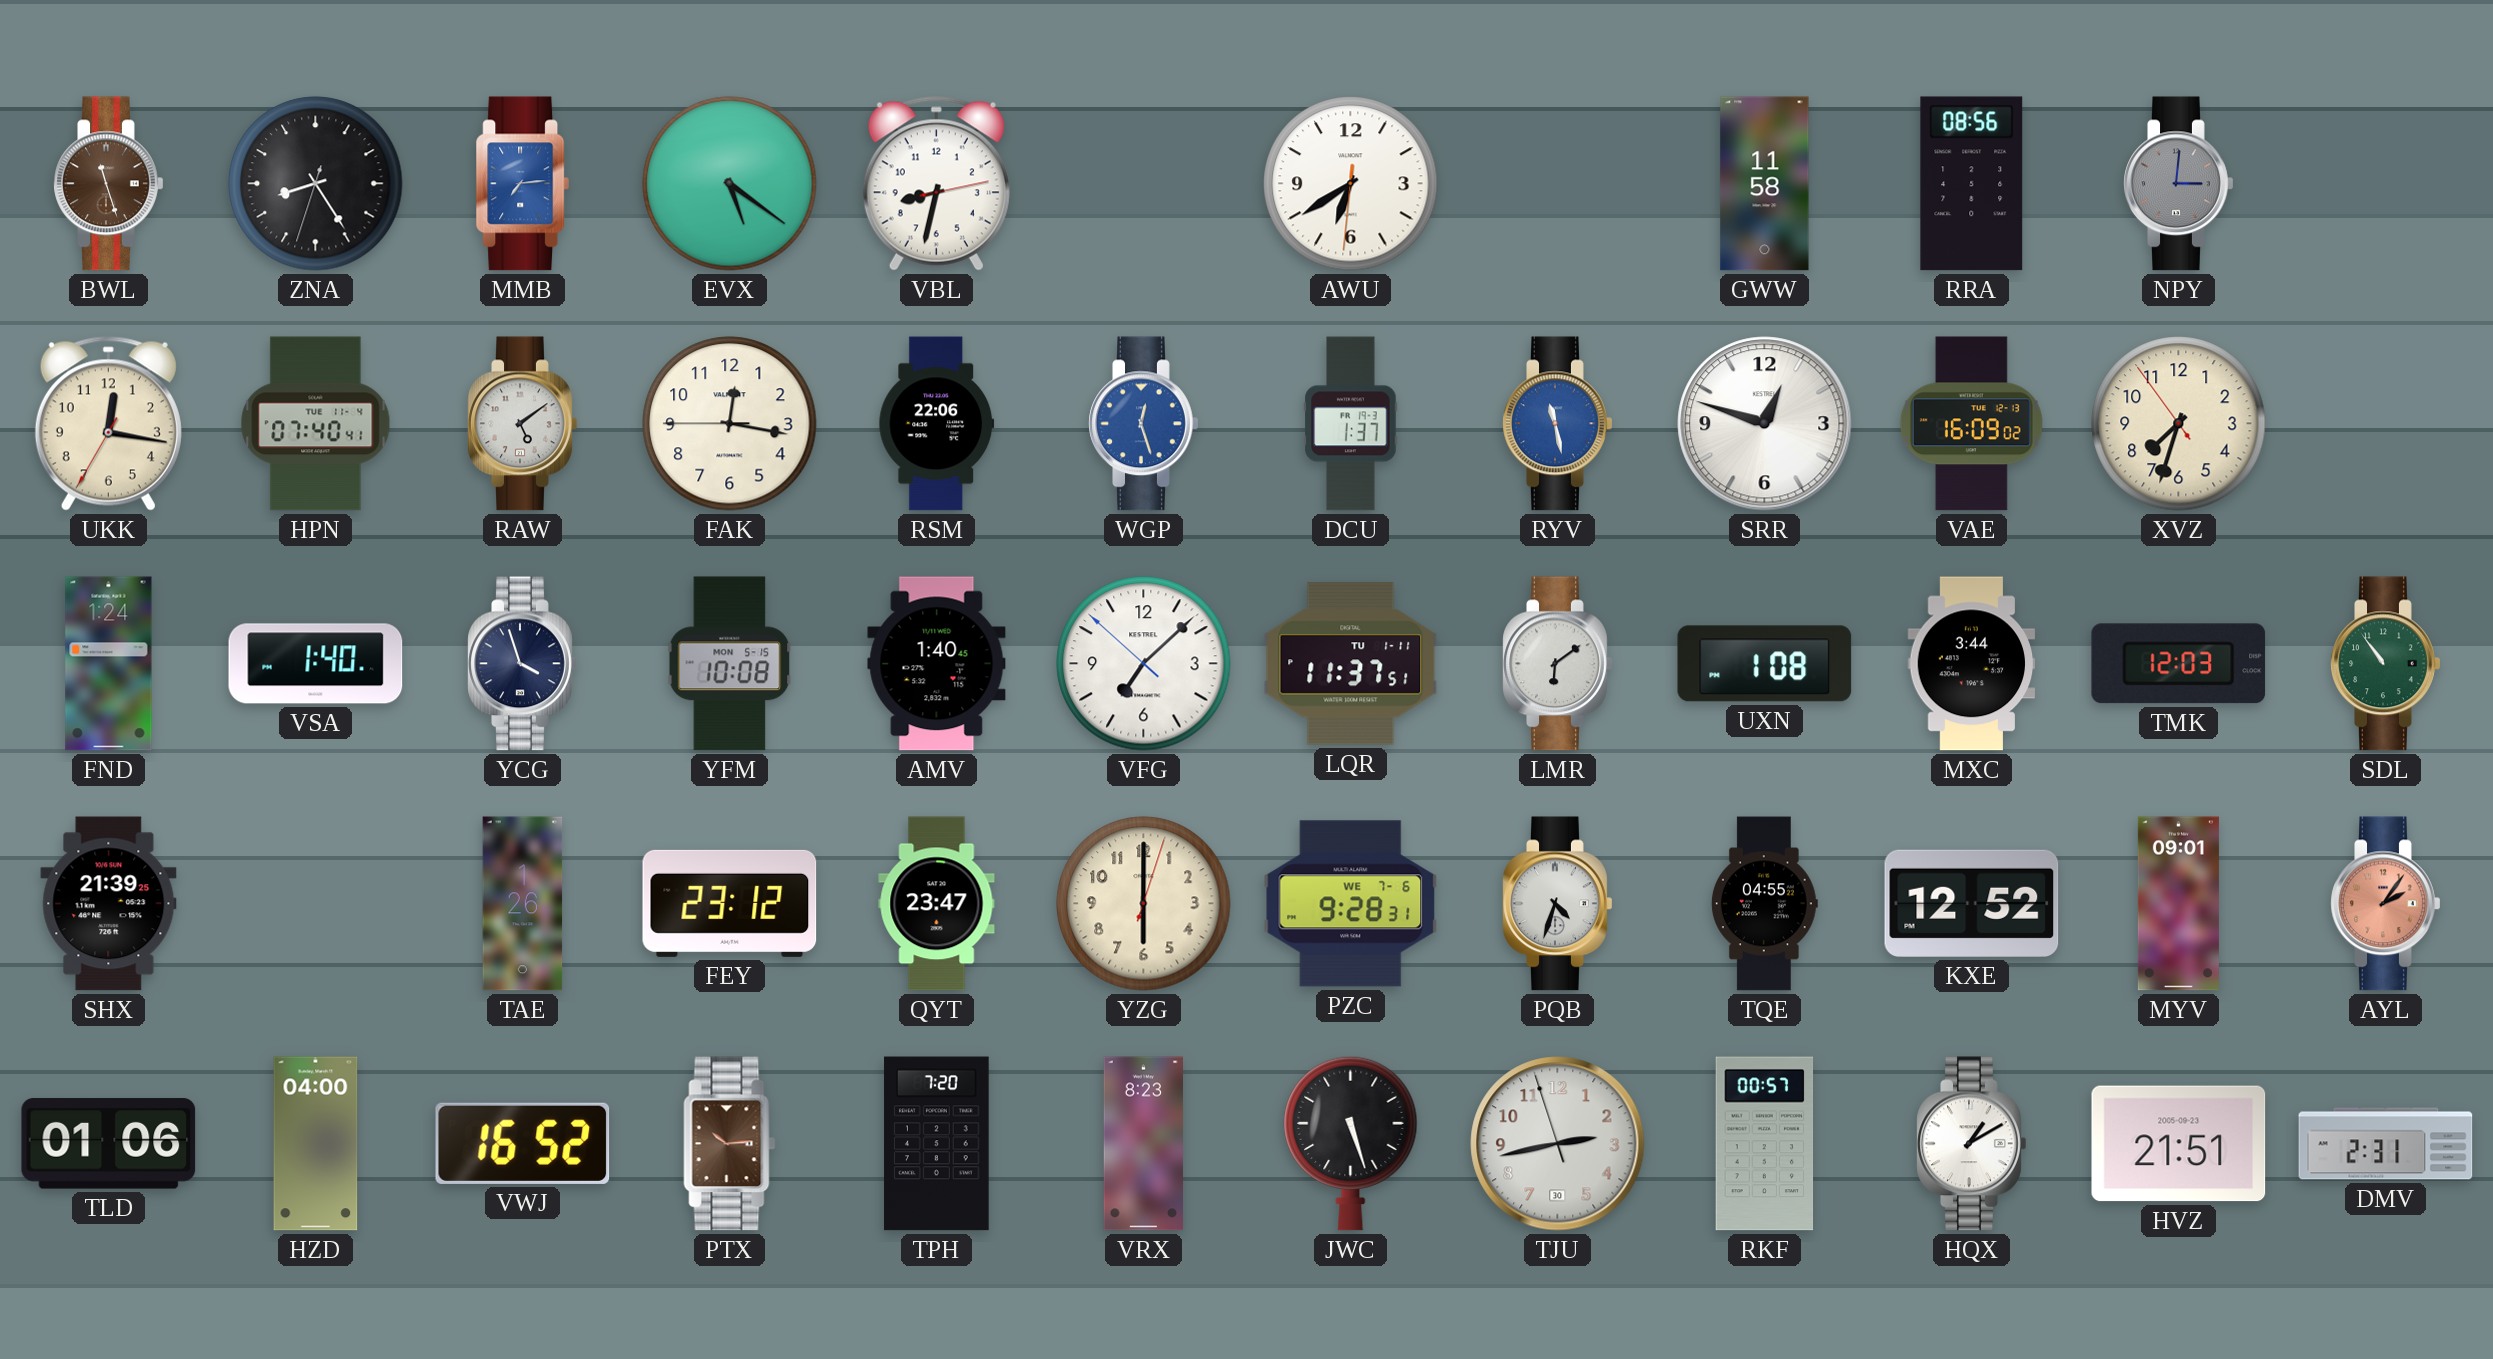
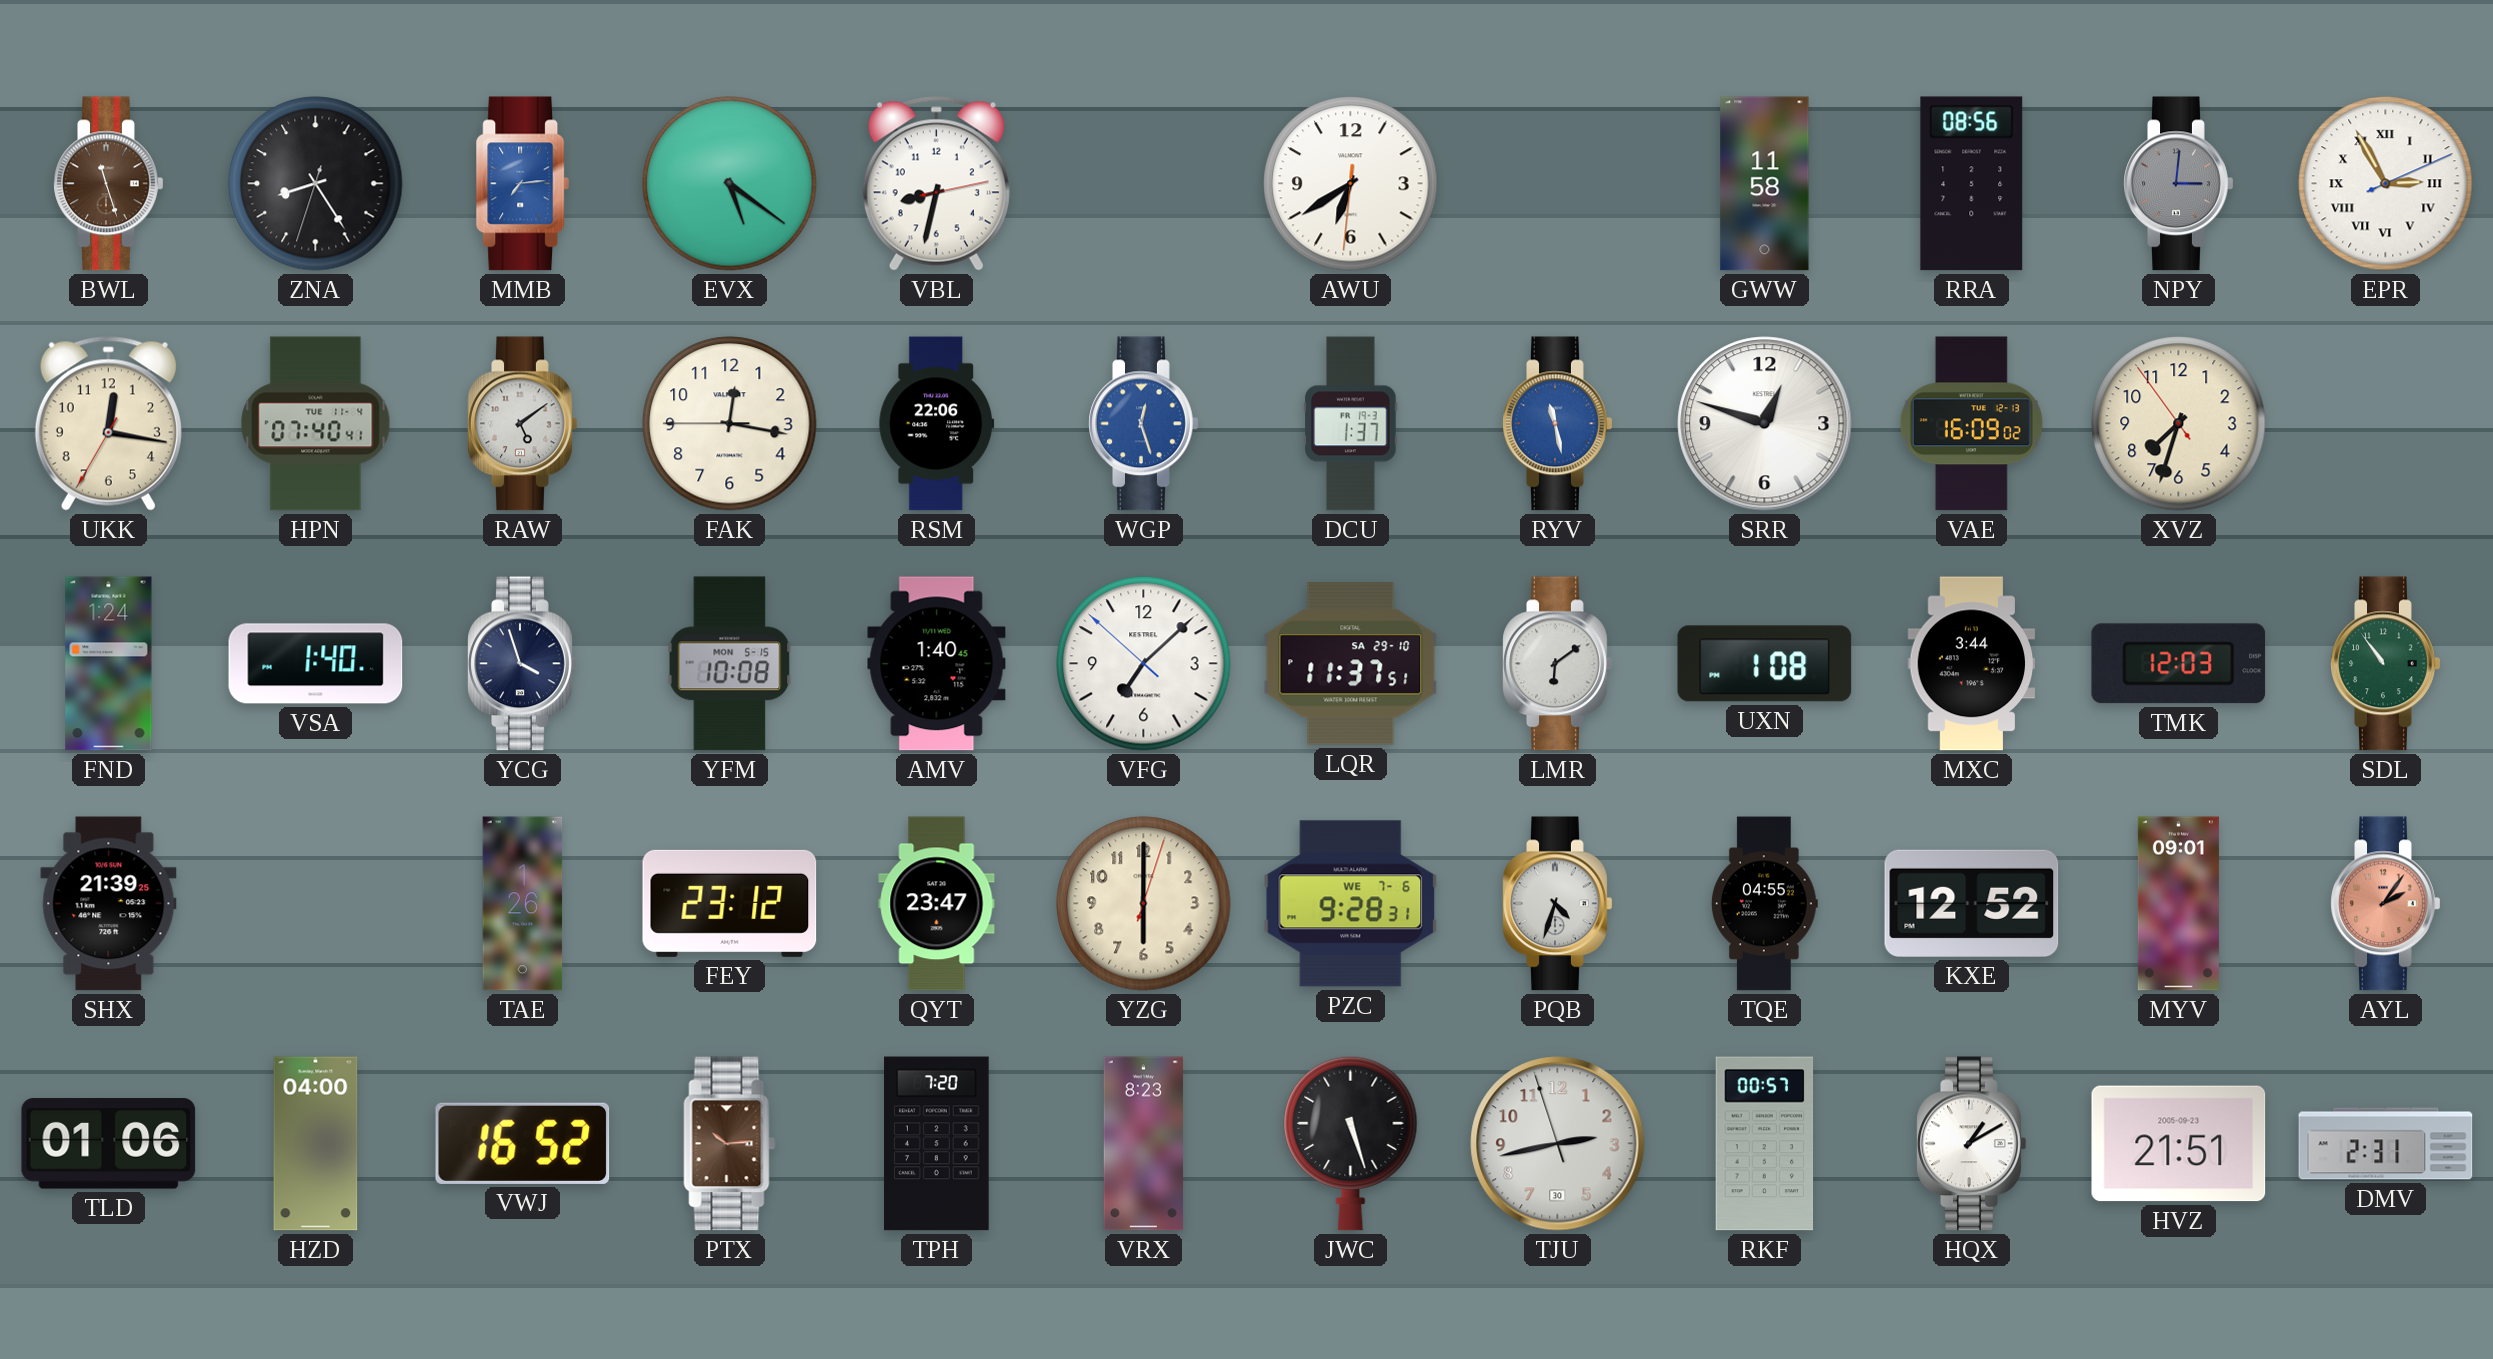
EPR: none -> 2:55
LQR date: TU 1-11 -> SA 29-10
